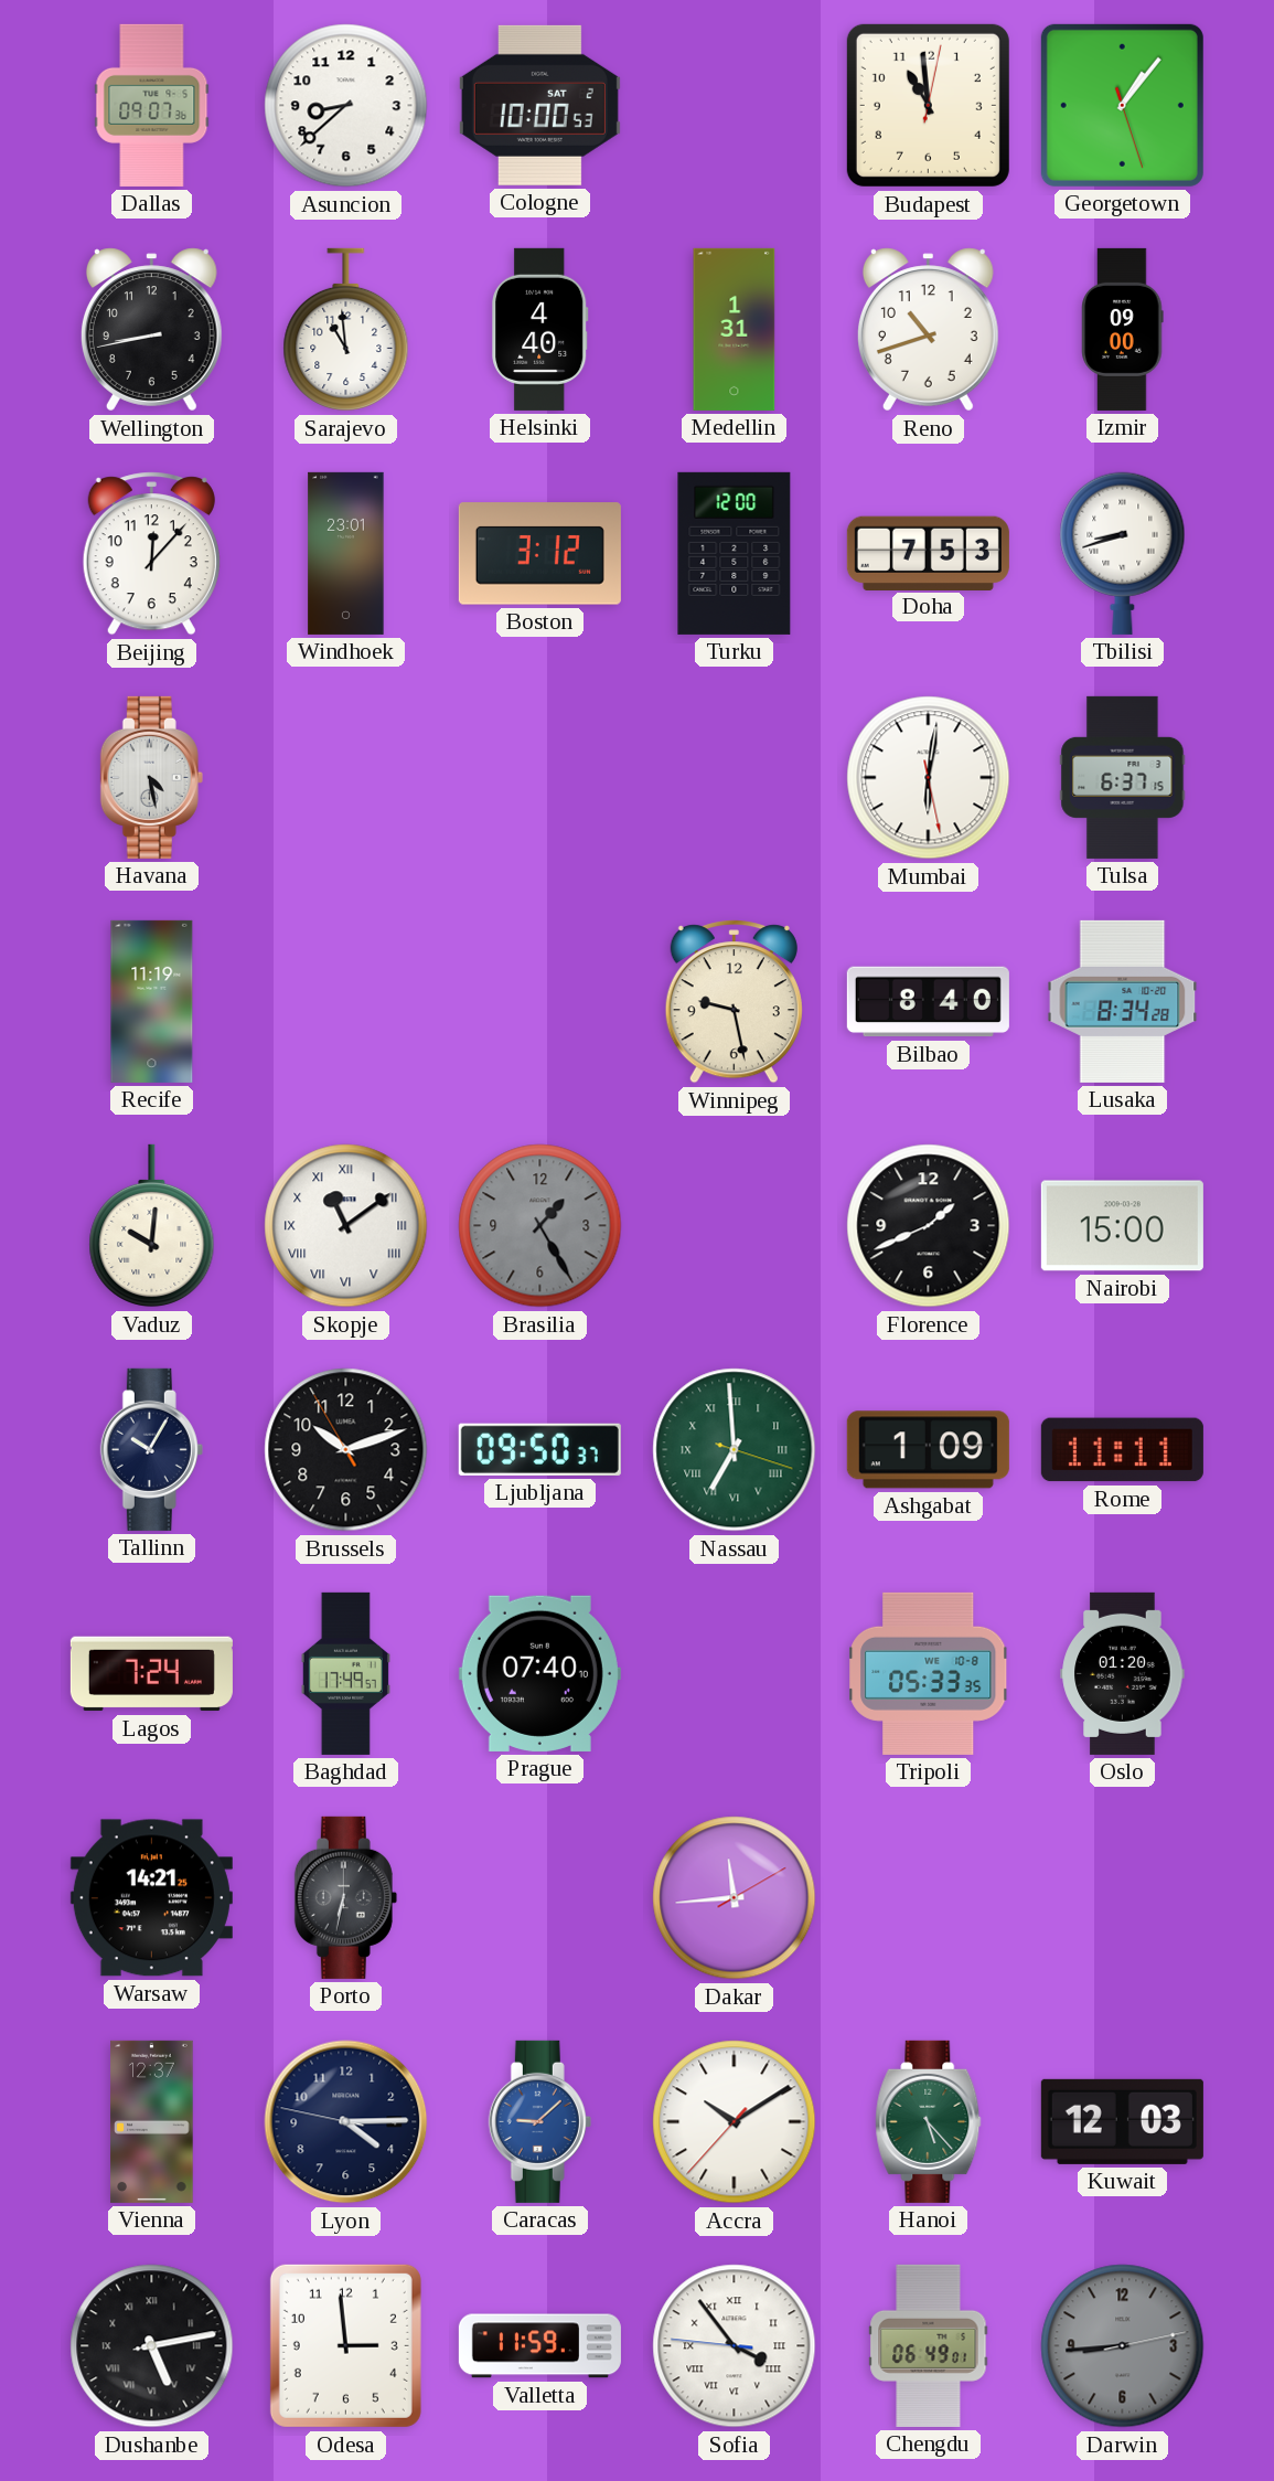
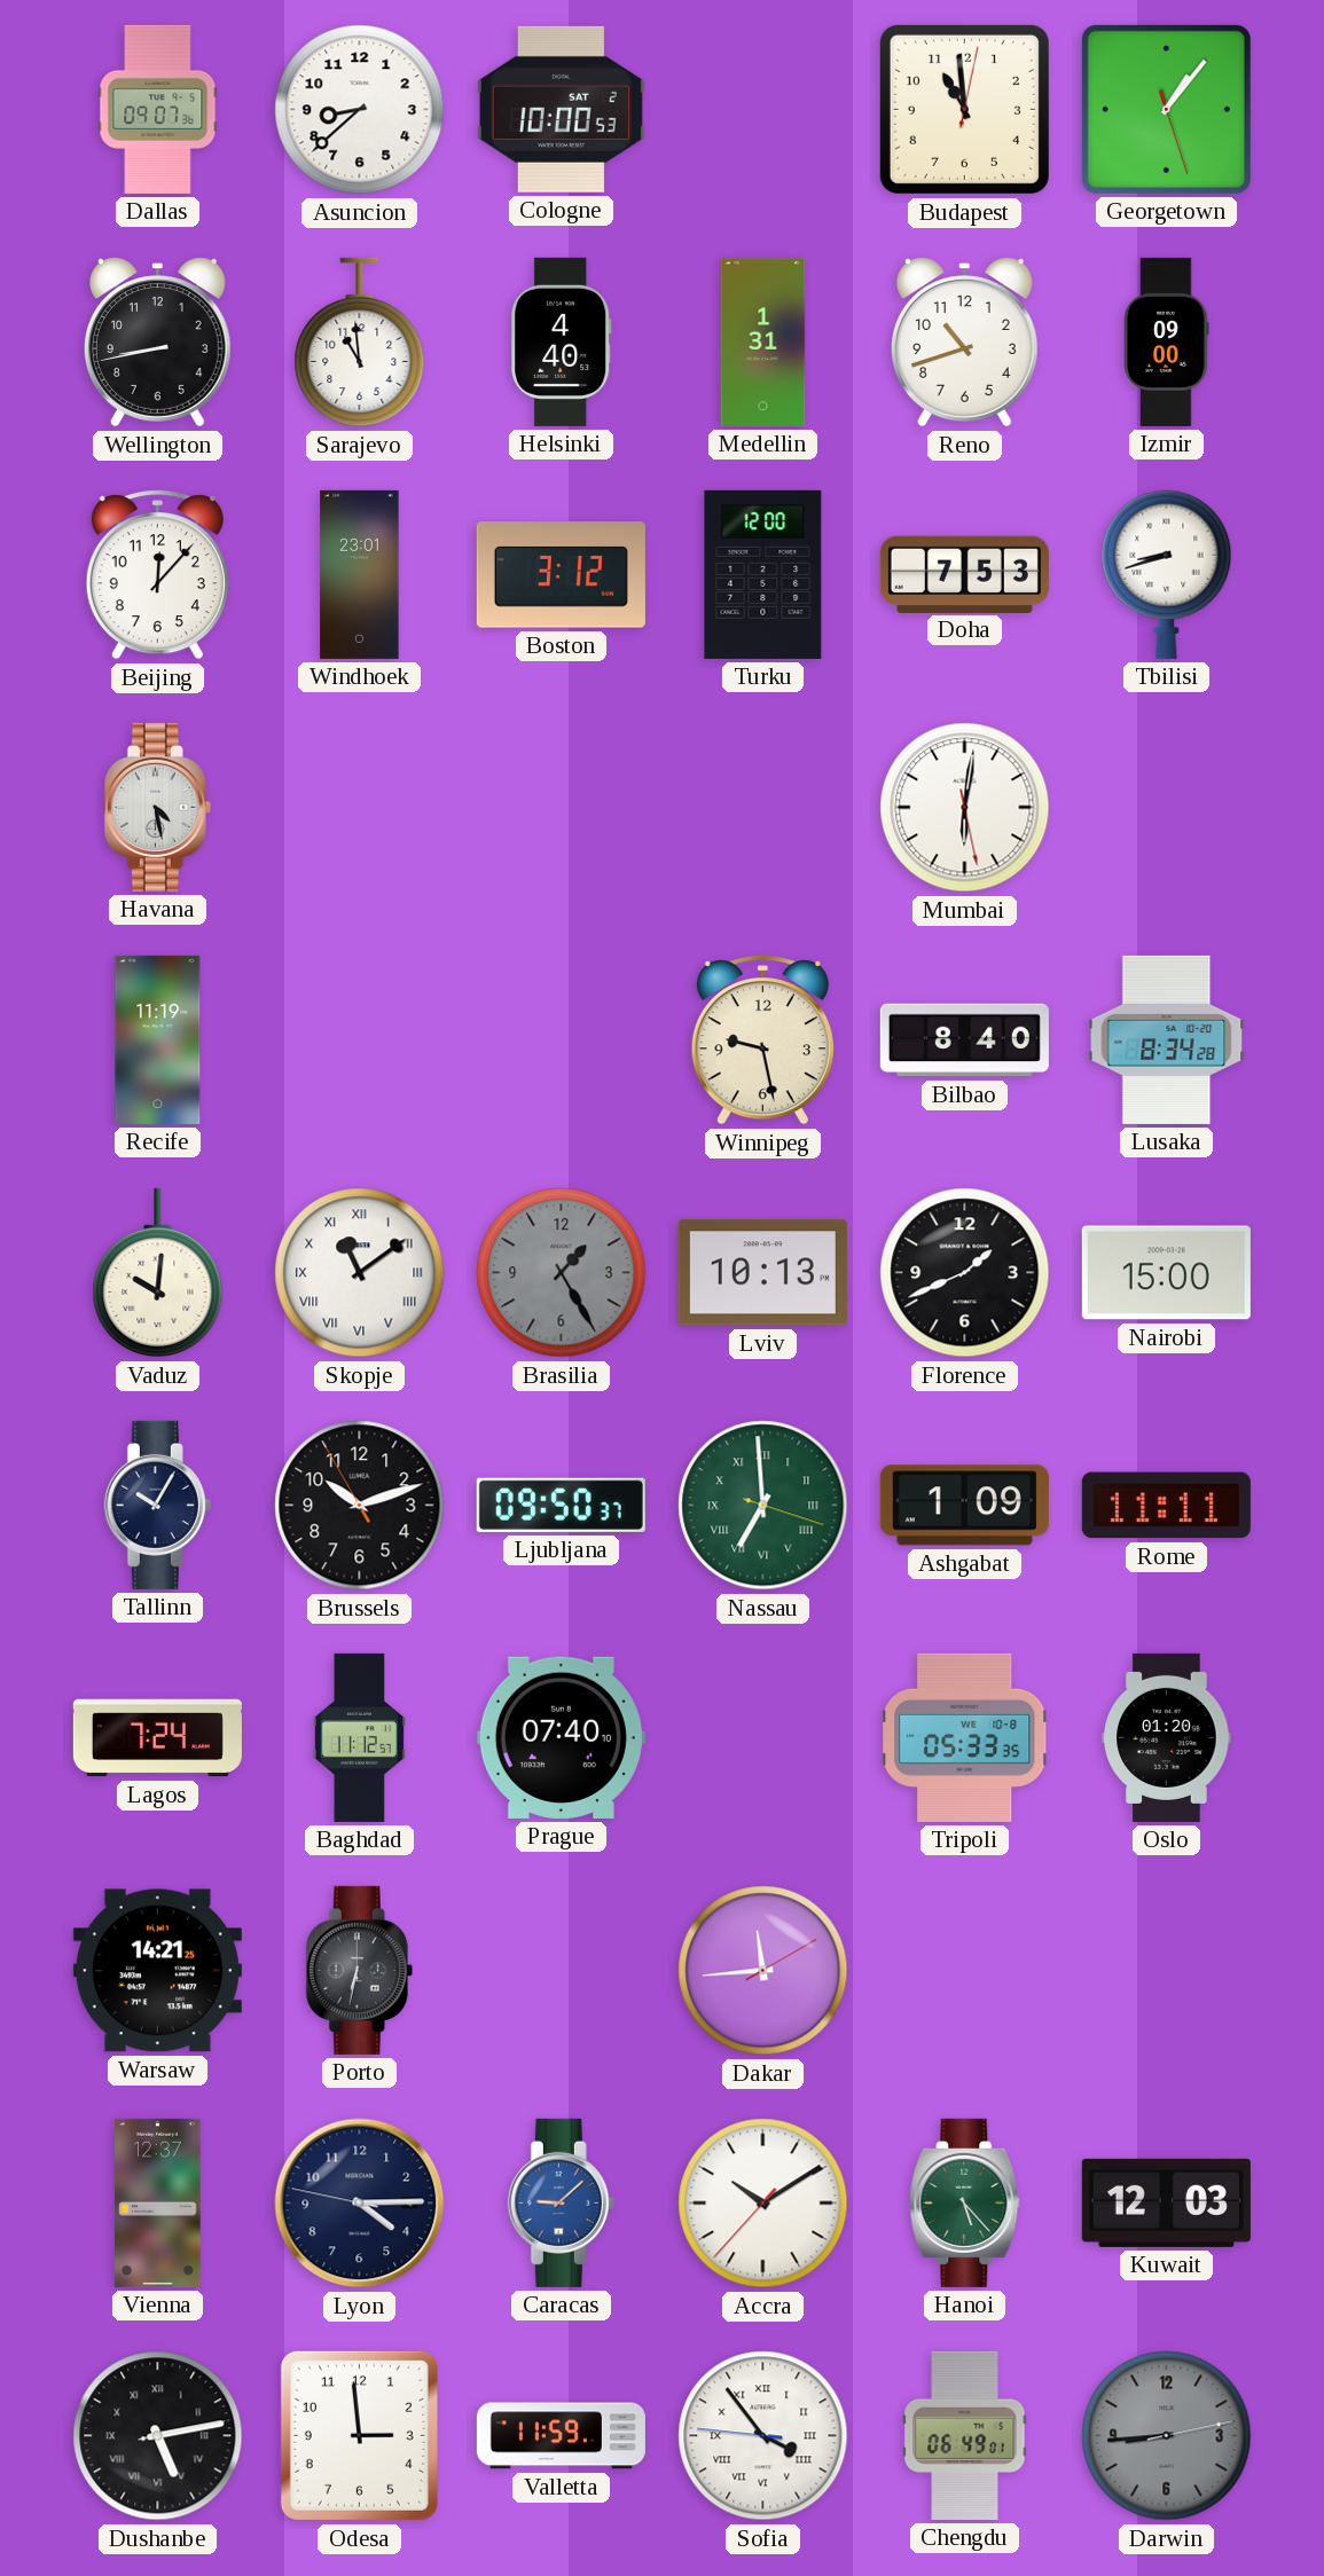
Tulsa: 6:37 -> none
Lviv: none -> 10:13
Baghdad: 17:49 -> 11:12
